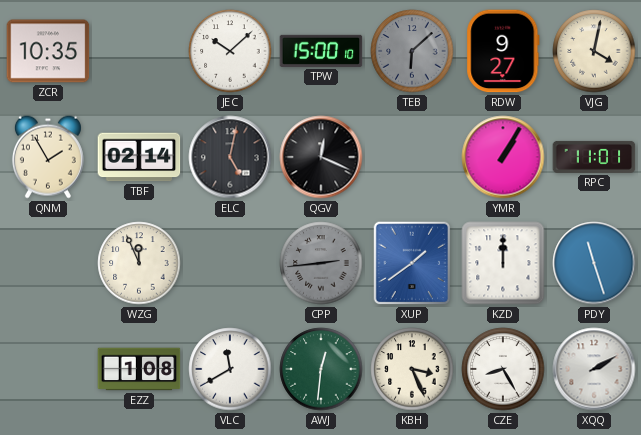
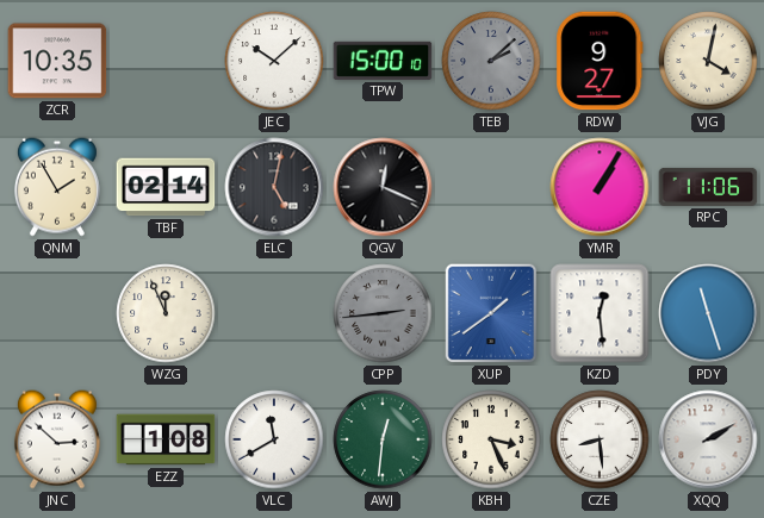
TEB: 6:08 -> 2:08
RPC: 11:01 -> 11:06
KZD: 12:00 -> 12:29
JNC: none -> 2:52
CZE: 8:25 -> 8:29
